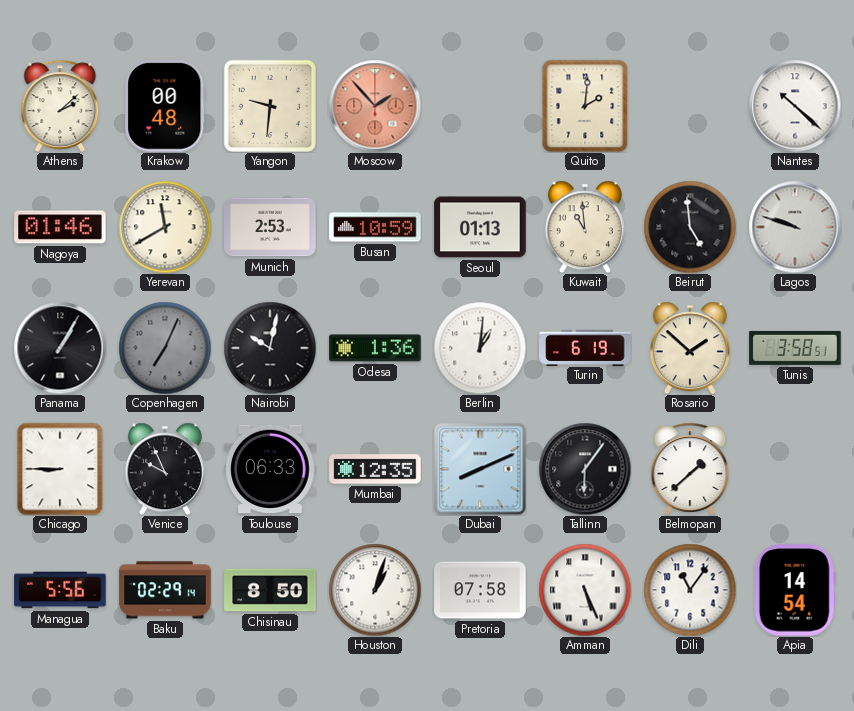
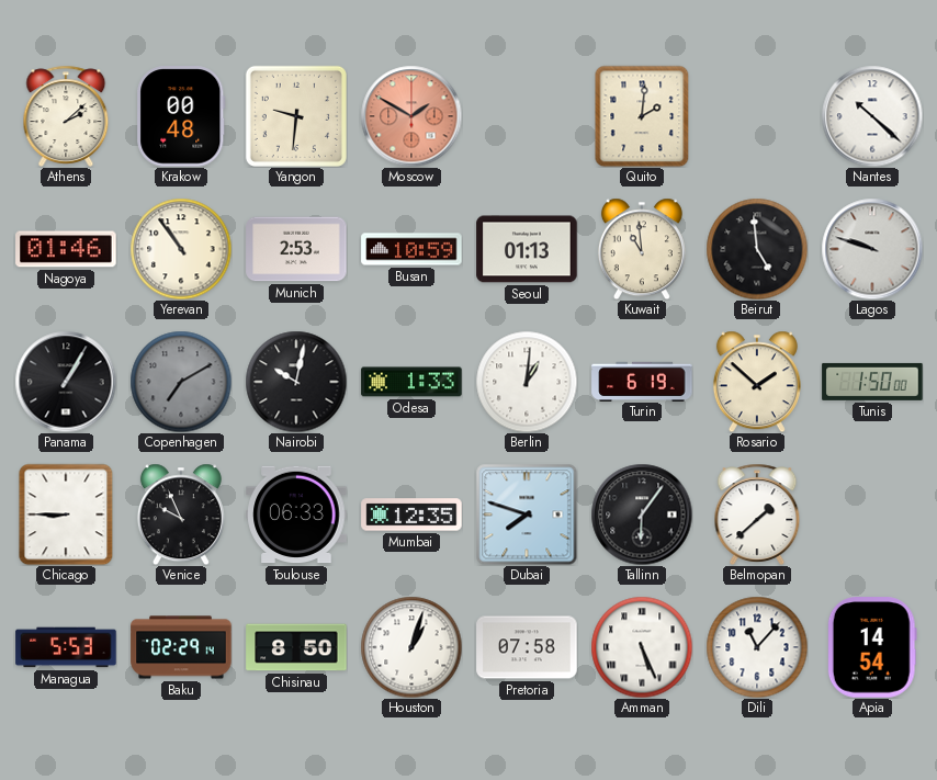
Moscow: 1:53 -> 1:50
Yerevan: 11:40 -> 10:54
Copenhagen: 7:04 -> 7:10
Odesa: 1:36 -> 1:33
Tunis: 3:58 -> 1:50
Dubai: 8:11 -> 7:48
Managua: 5:56 -> 5:53
Dili: 11:06 -> 11:07
